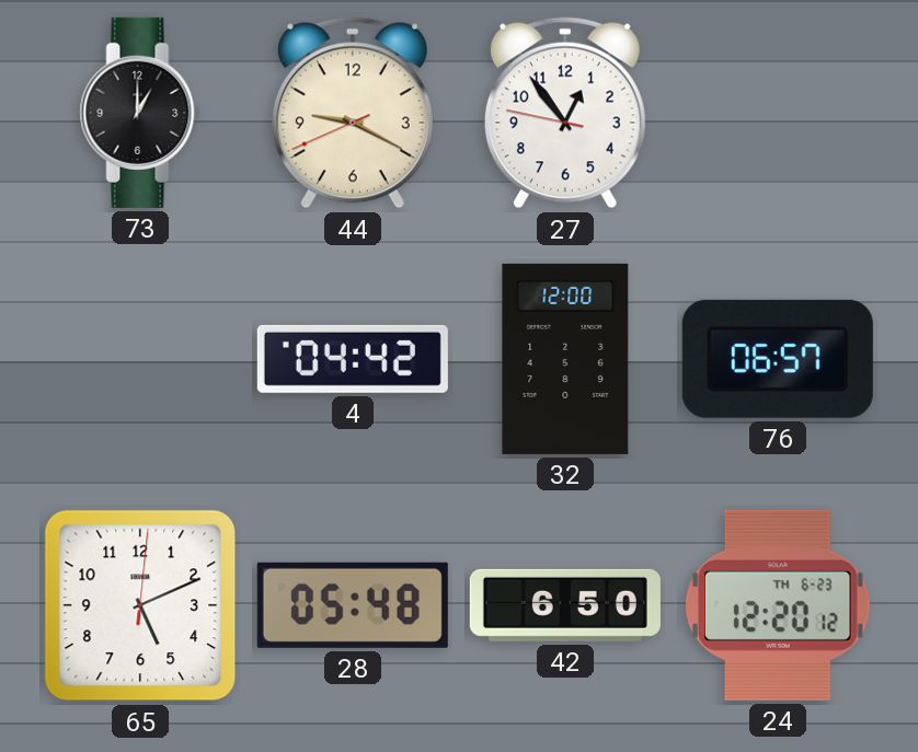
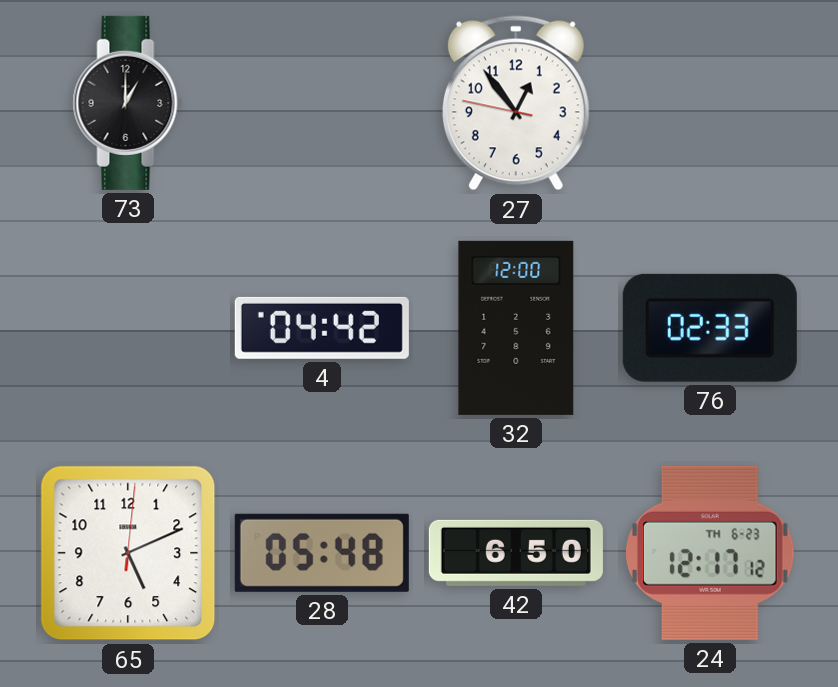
44: 9:19 -> none
76: 06:57 -> 02:33
24: 12:20 -> 12:17
